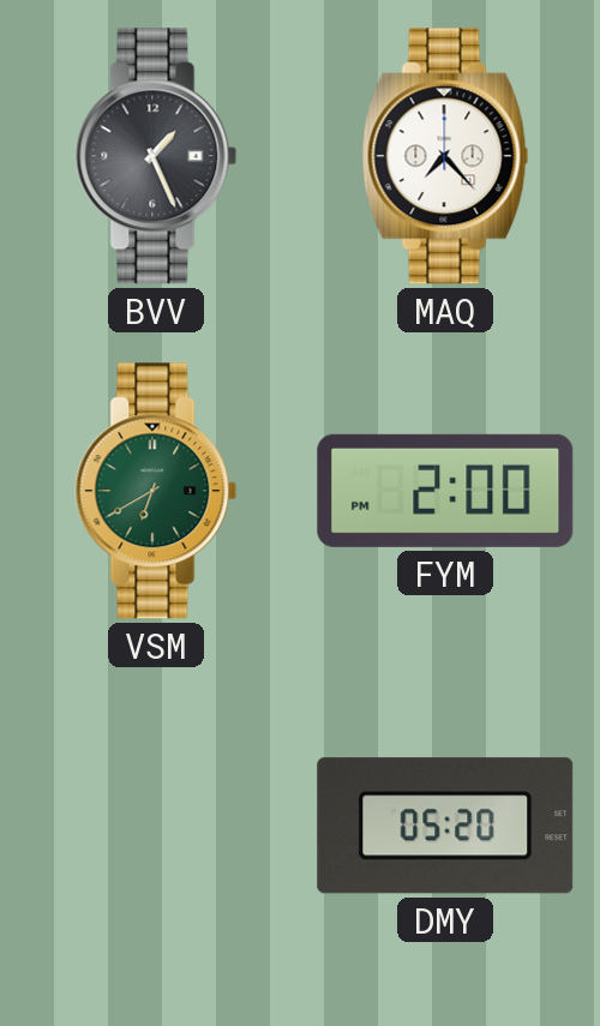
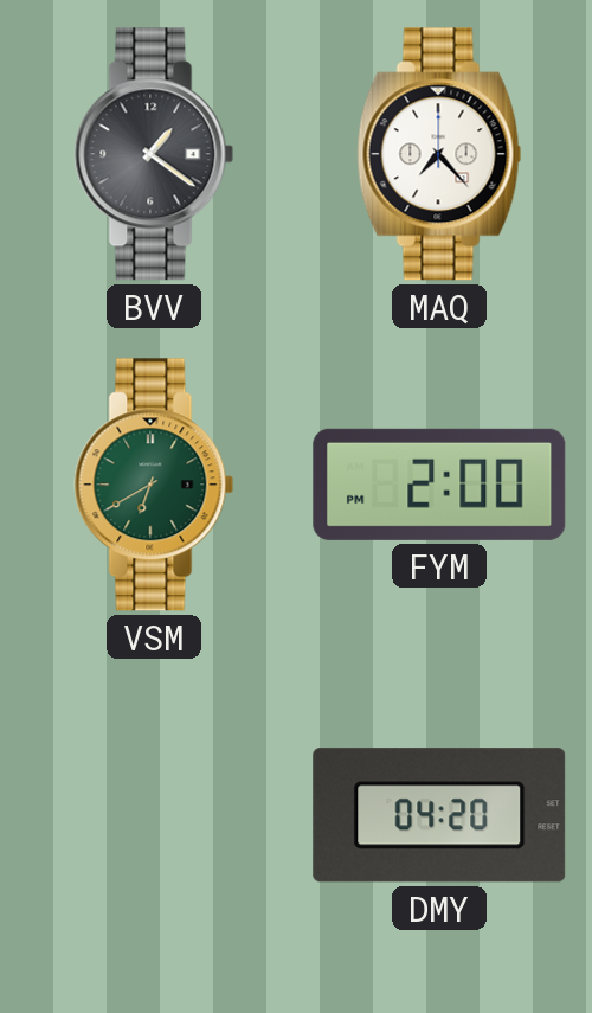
BVV: 1:26 -> 1:21
DMY: 05:20 -> 04:20
